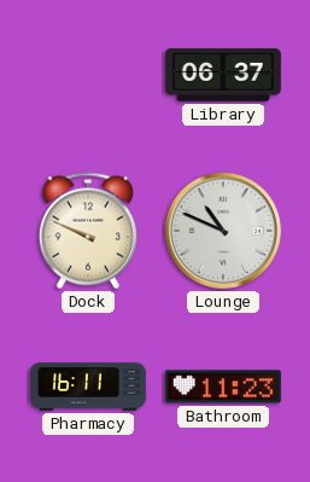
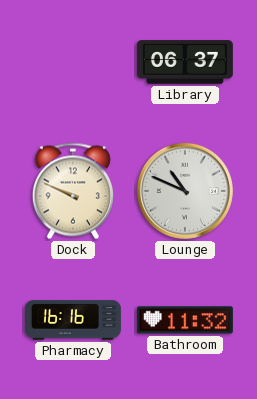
Pharmacy: 16:11 -> 16:16
Bathroom: 11:23 -> 11:32
